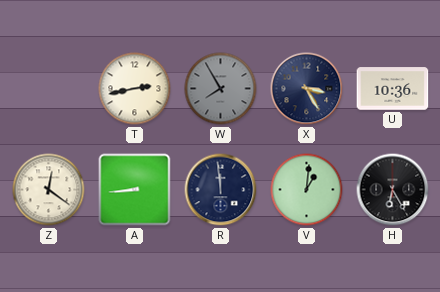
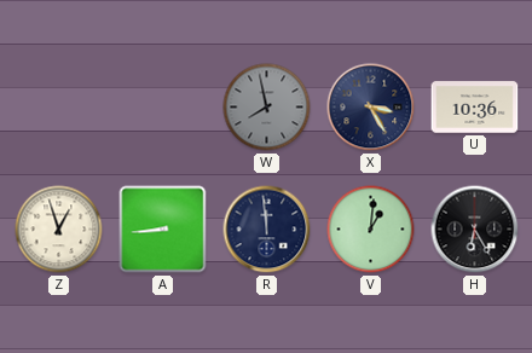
T: 2:43 -> none
W: 7:55 -> 7:58
Z: 12:21 -> 12:57
